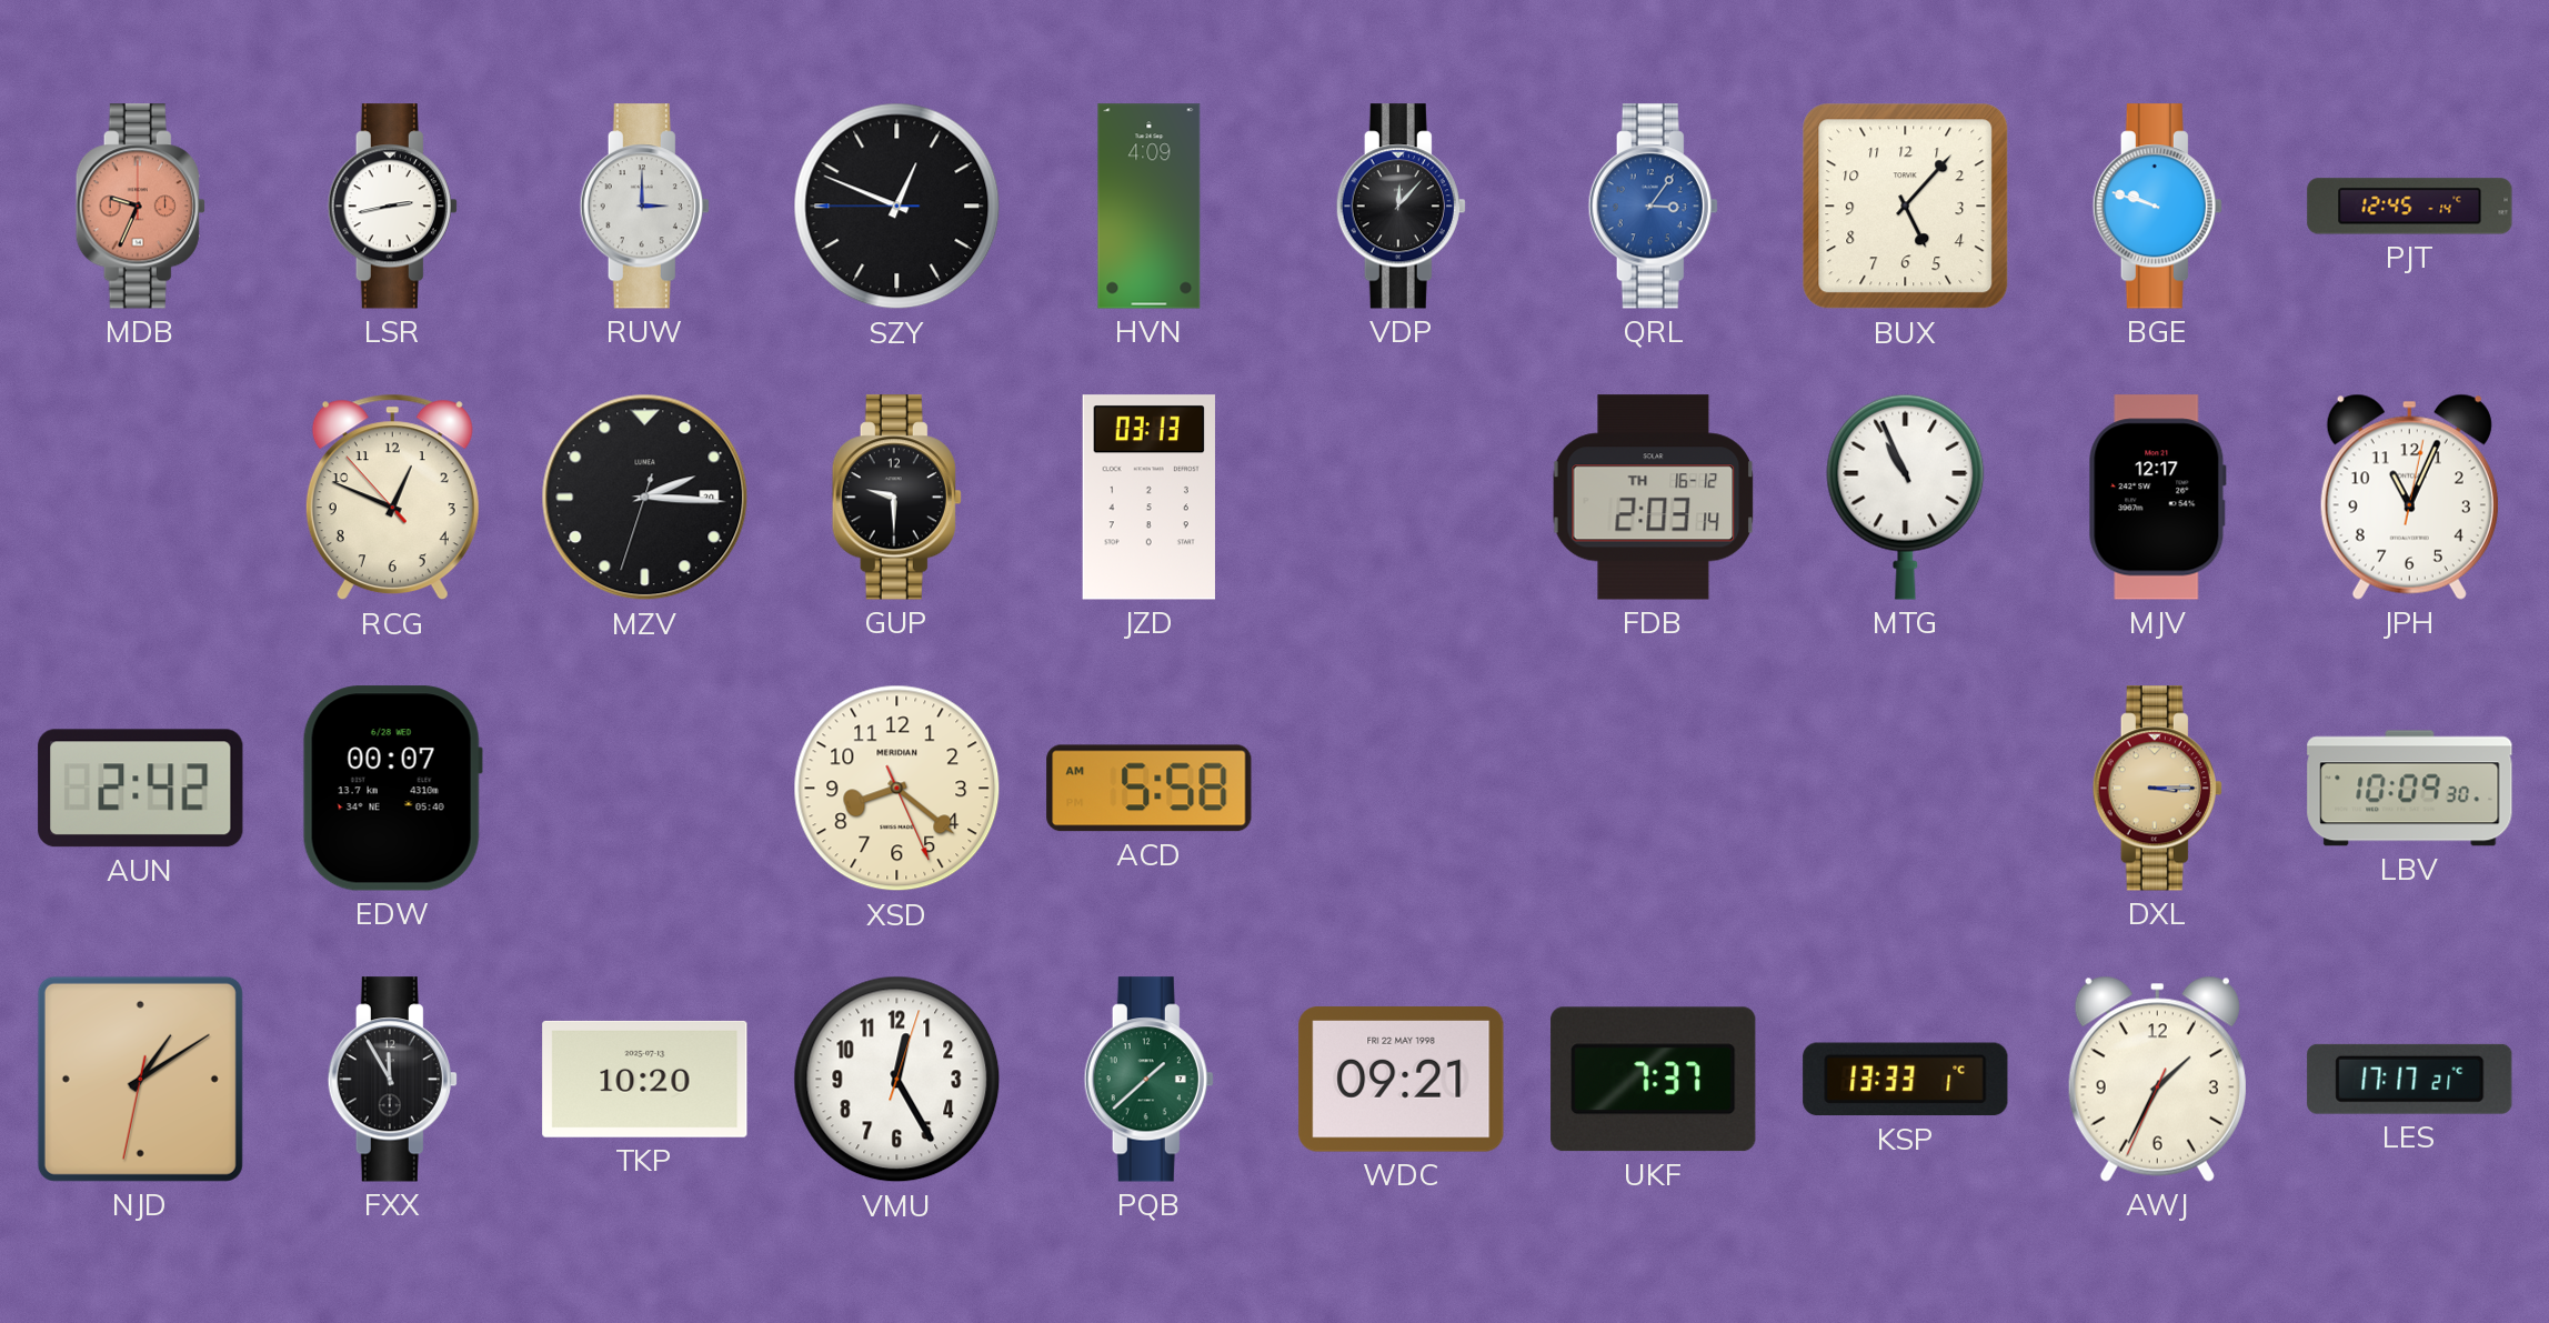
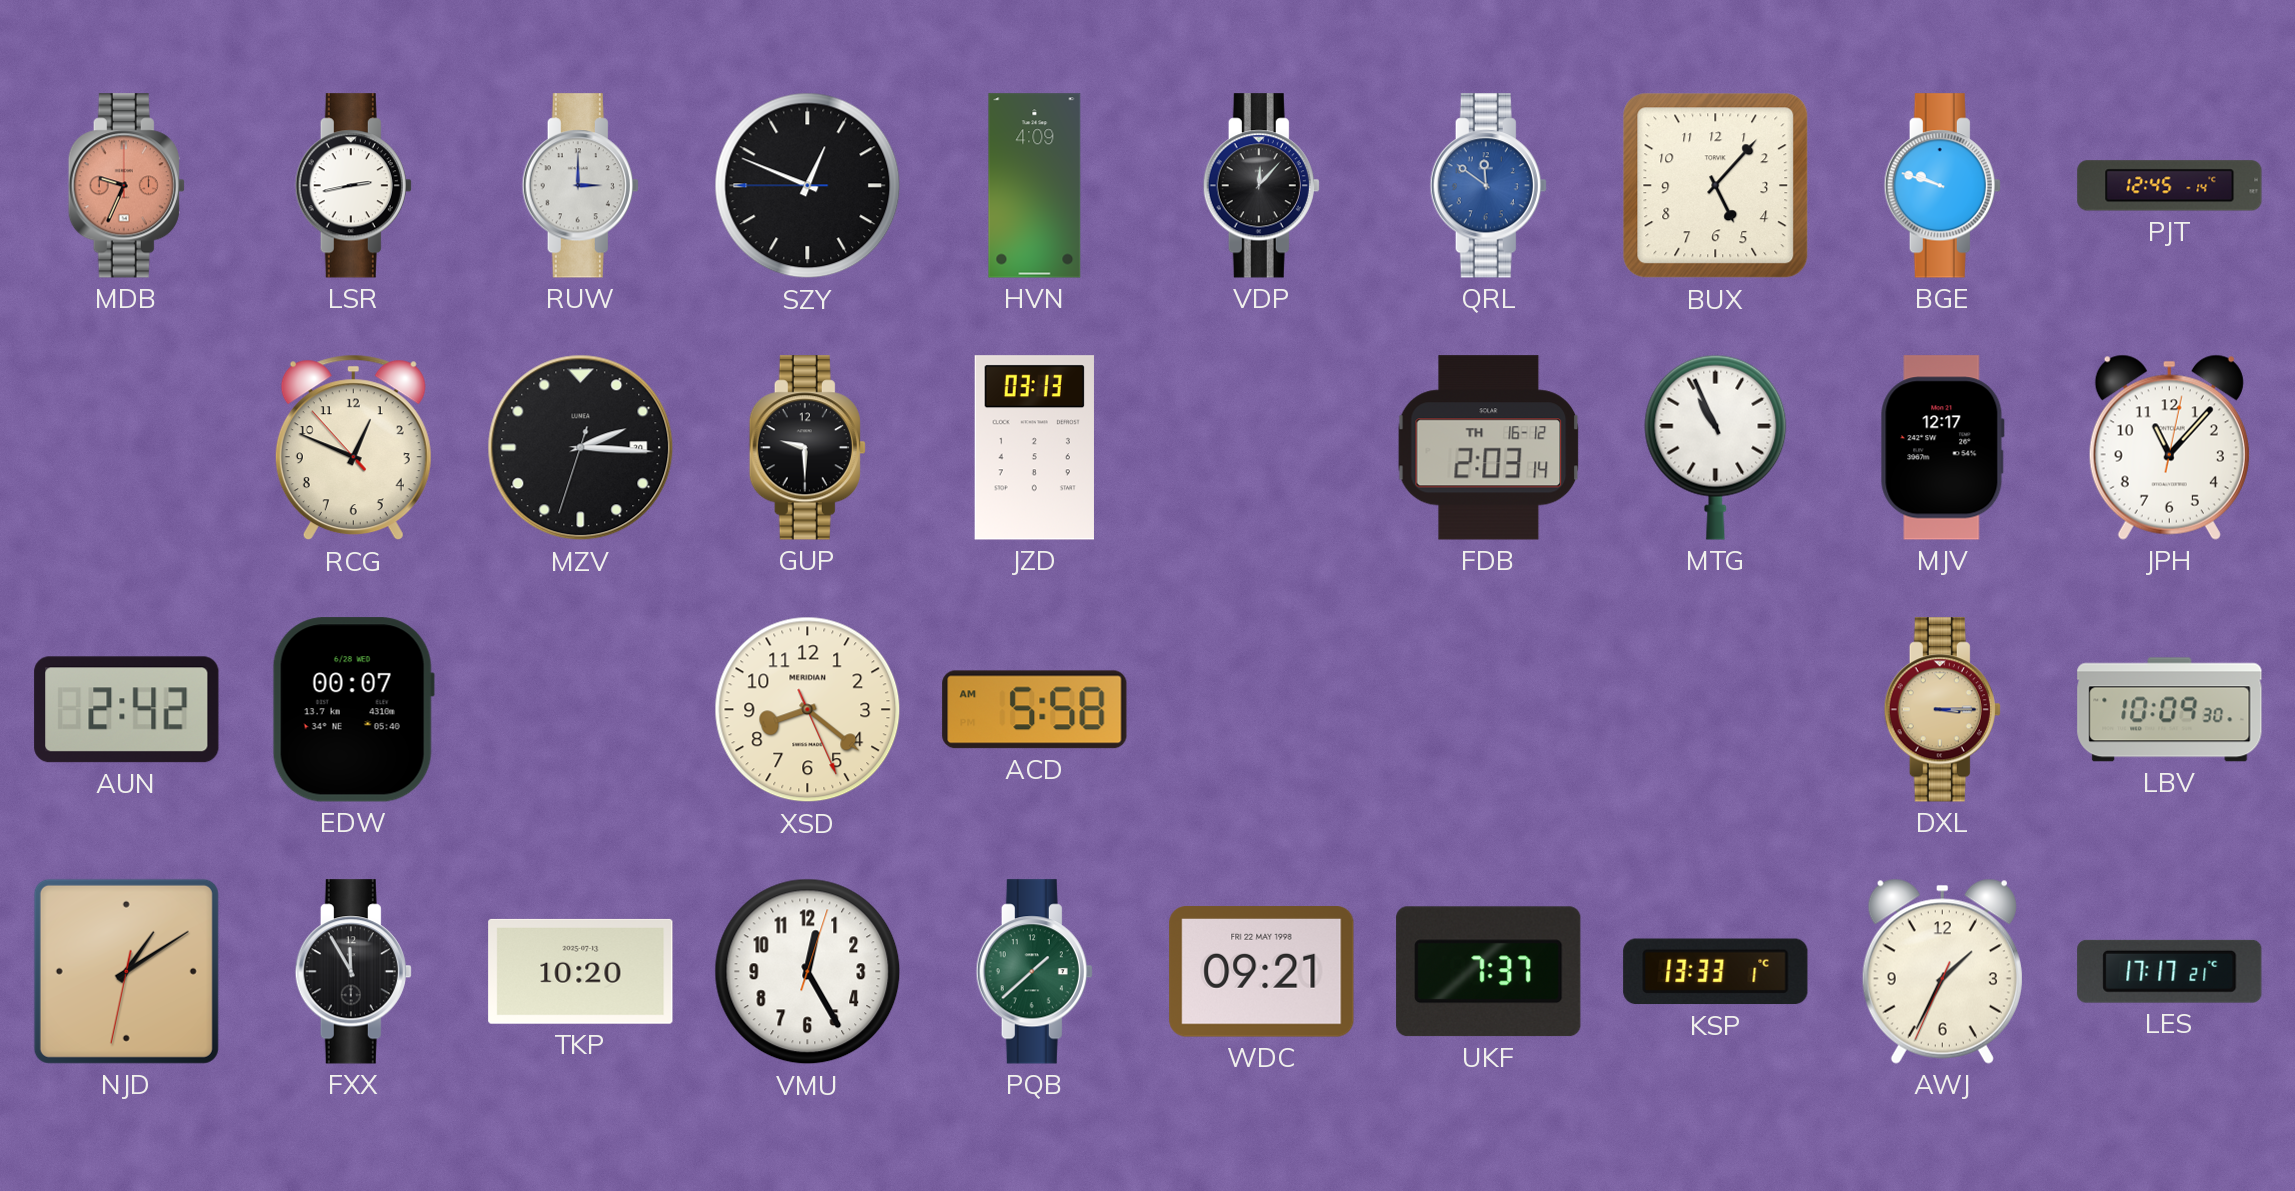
QRL: 3:06 -> 11:51
JPH: 11:04 -> 11:07
